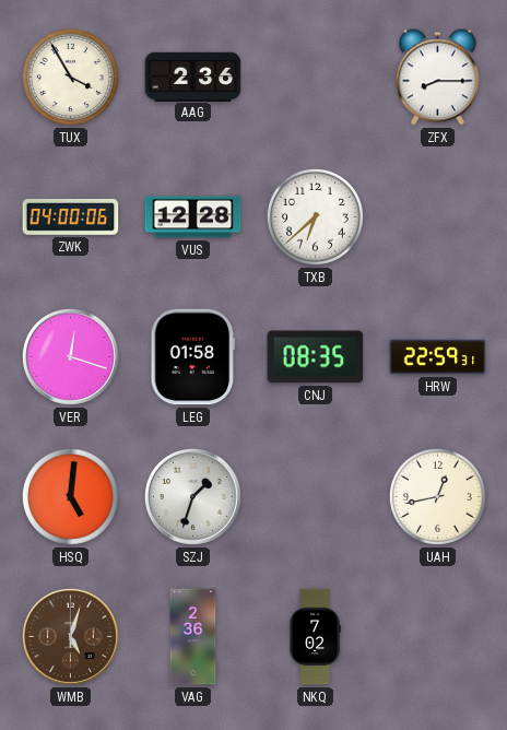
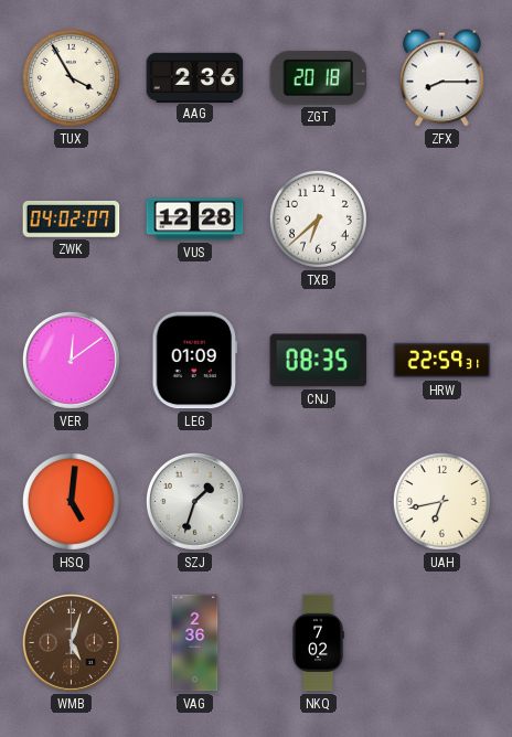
ZGT: none -> 20:18
ZWK: 04:00 -> 04:02
VER: 12:18 -> 12:09
LEG: 01:58 -> 01:09
UAH: 12:43 -> 6:43
